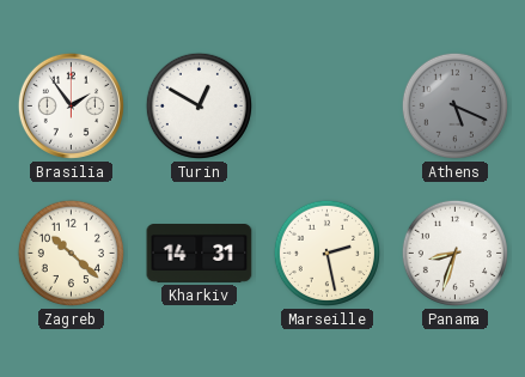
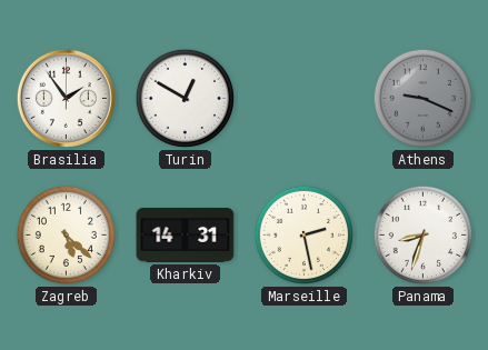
Athens: 5:19 -> 9:19
Zagreb: 10:22 -> 5:22
